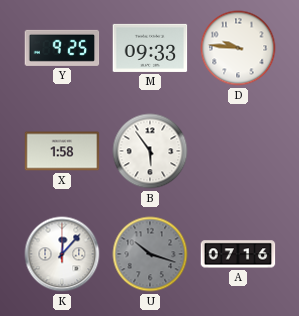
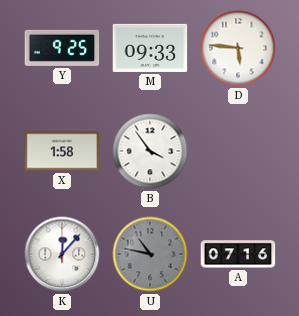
D: 9:46 -> 5:46
B: 5:54 -> 3:54
U: 10:18 -> 10:47
